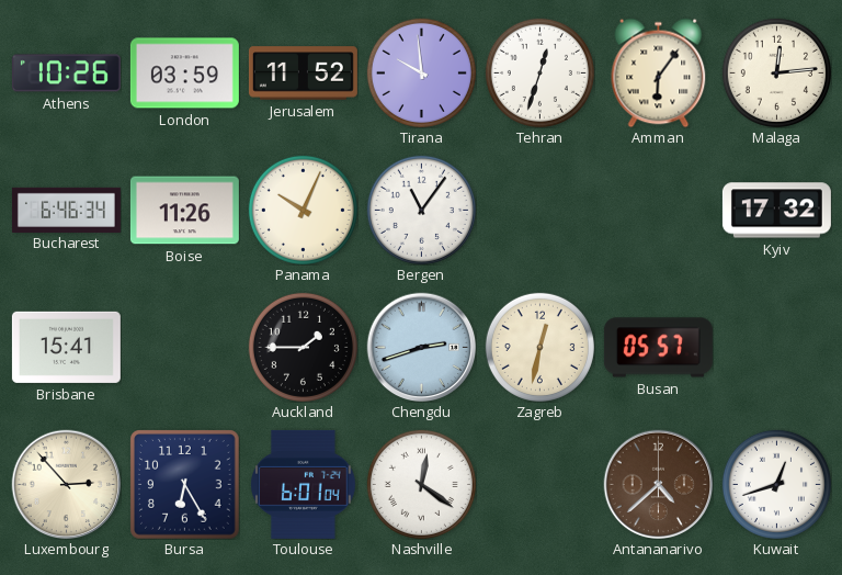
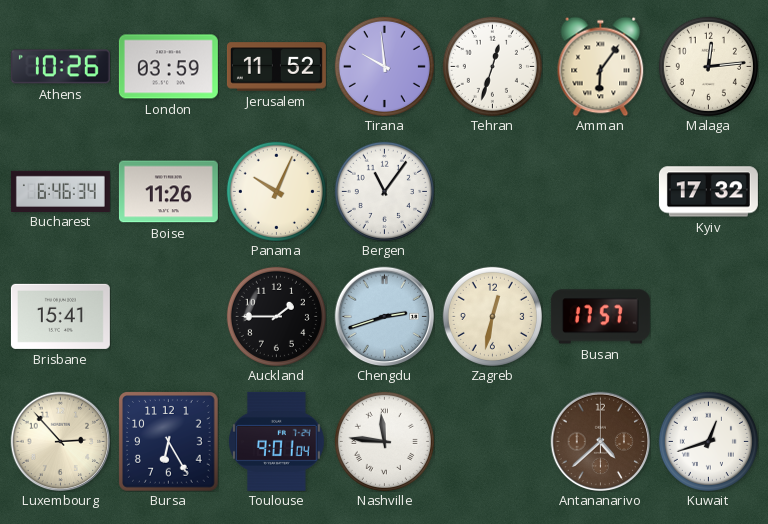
Busan: 05:57 -> 17:57
Toulouse: 6:01 -> 9:01
Nashville: 12:21 -> 11:46
